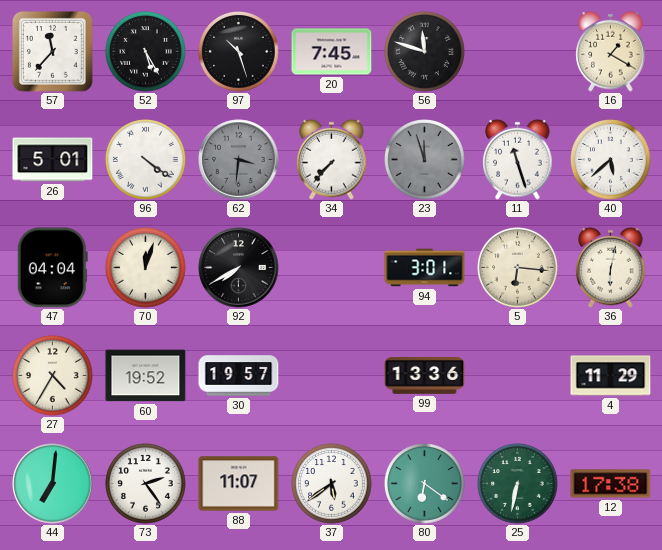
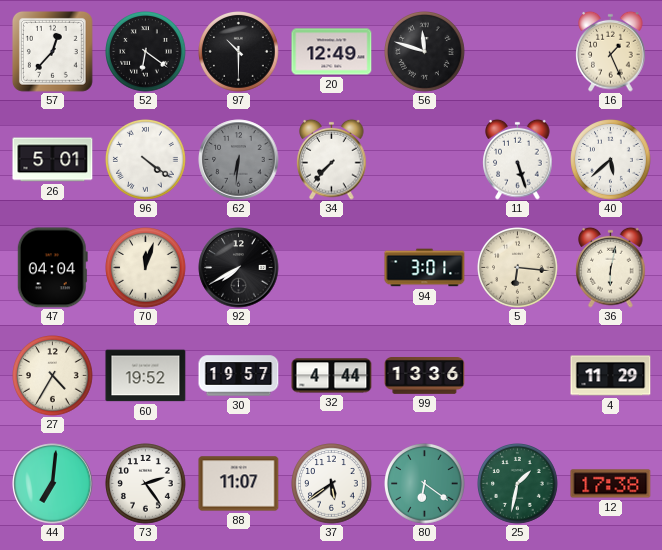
57: 11:37 -> 12:37
52: 5:25 -> 6:21
97: 10:27 -> 10:30
20: 7:45 -> 12:49
16: 1:20 -> 1:26
62: 3:31 -> 6:31
23: 11:57 -> none
11: 11:27 -> 5:27
32: none -> 4:44
25: 6:32 -> 1:32
